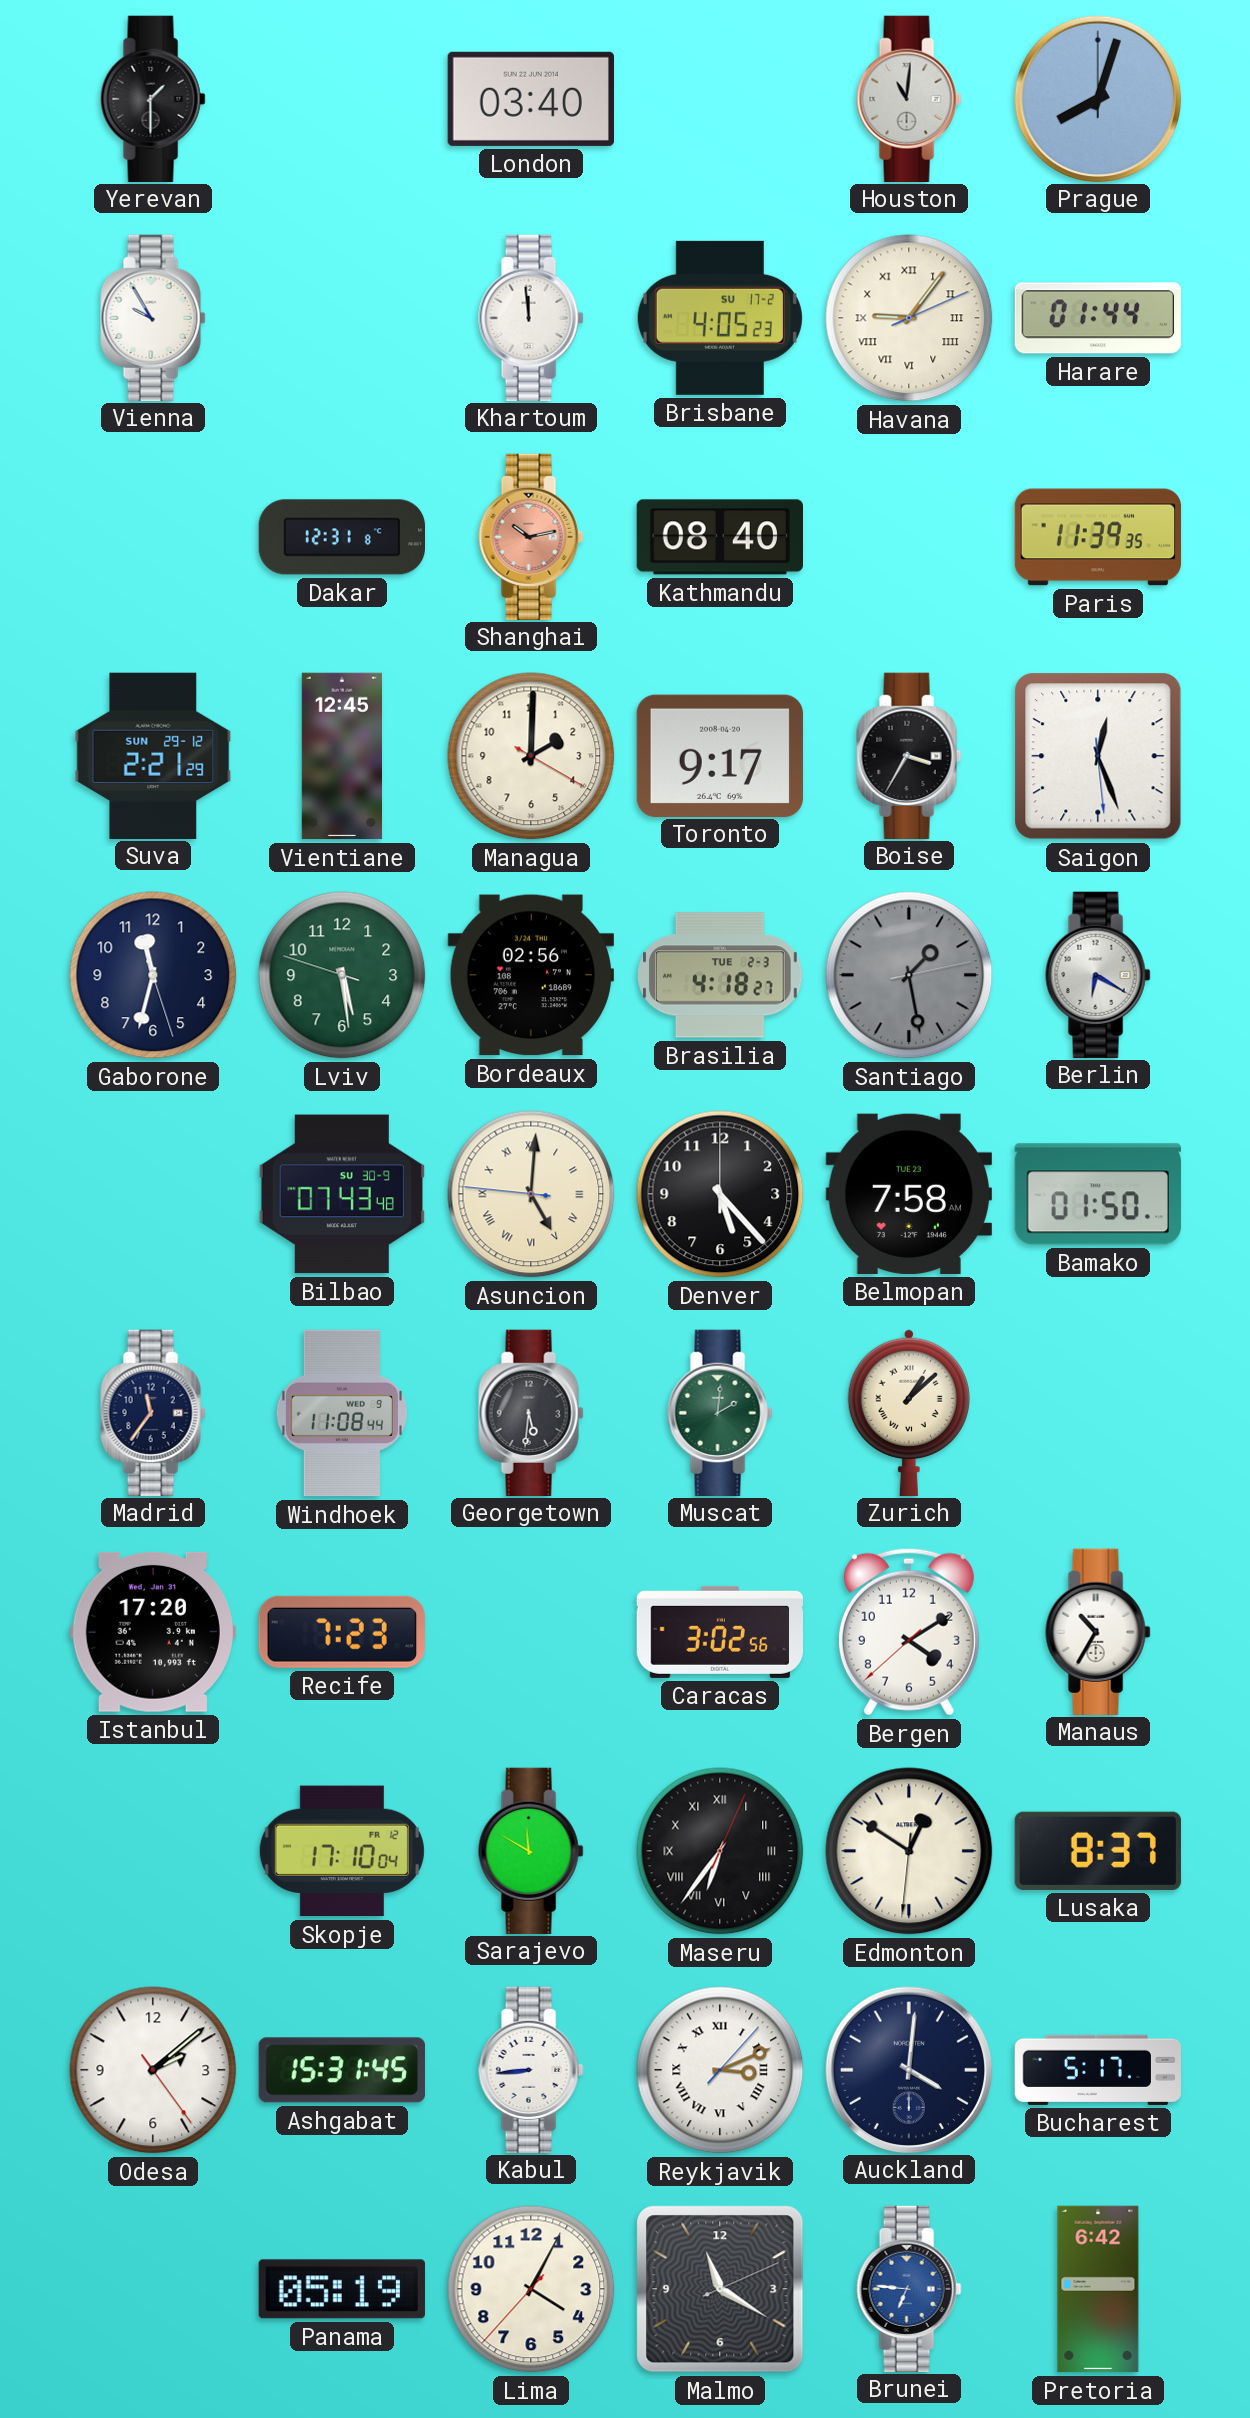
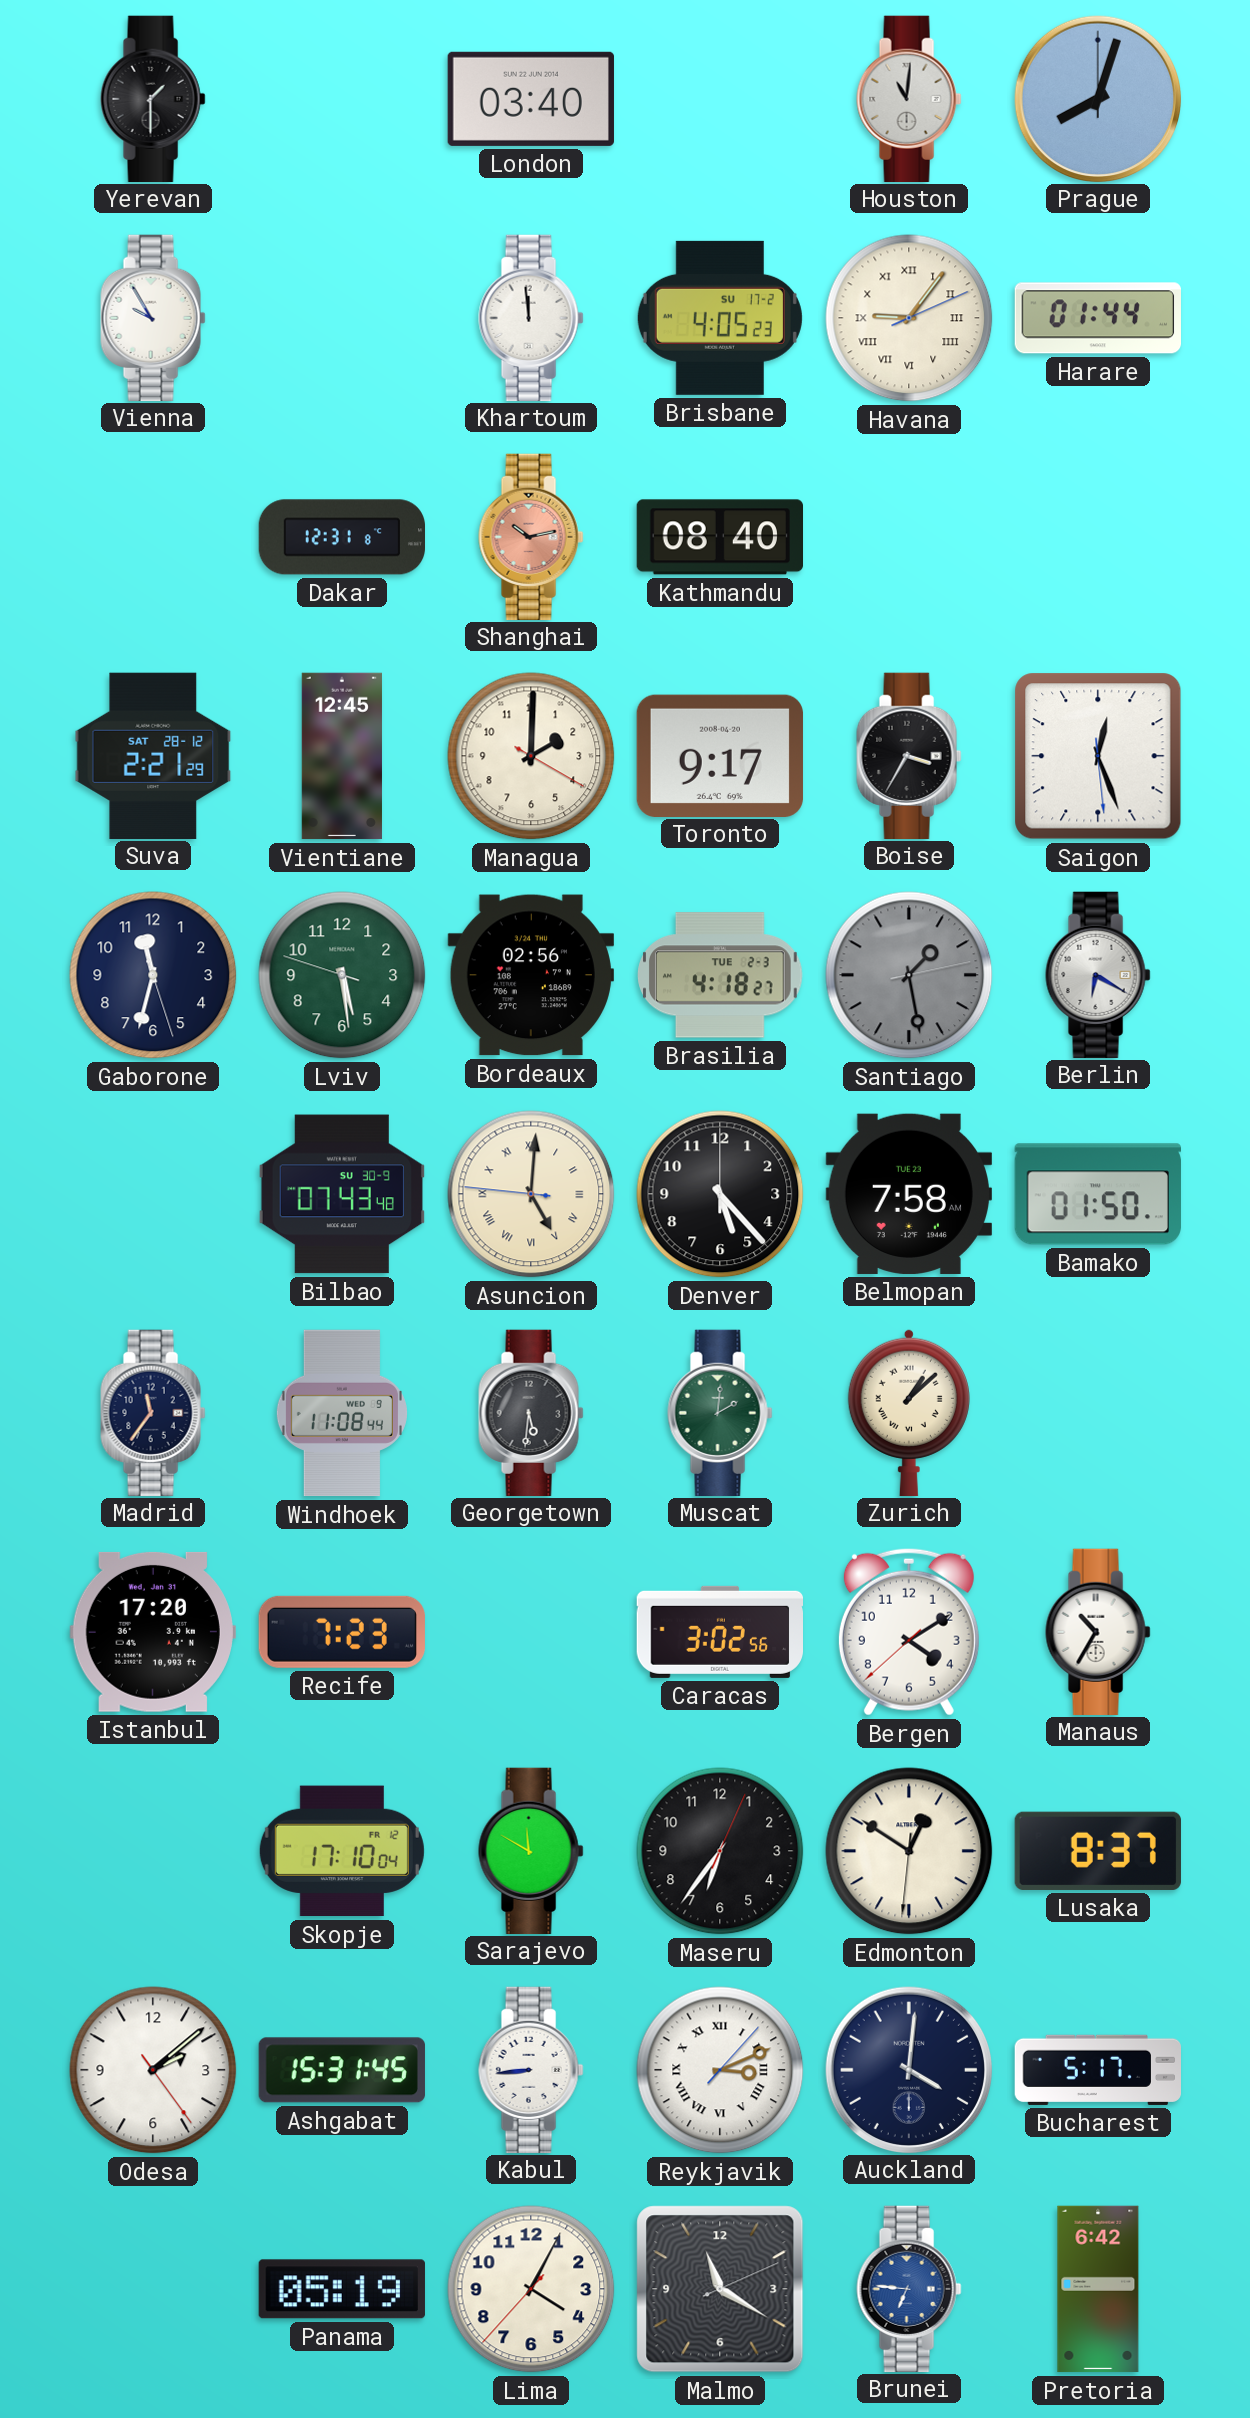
Paris: 11:39 -> none
Suva date: SUN 29-12 -> SAT 28-12
Maseru numerals: Roman -> Arabic
